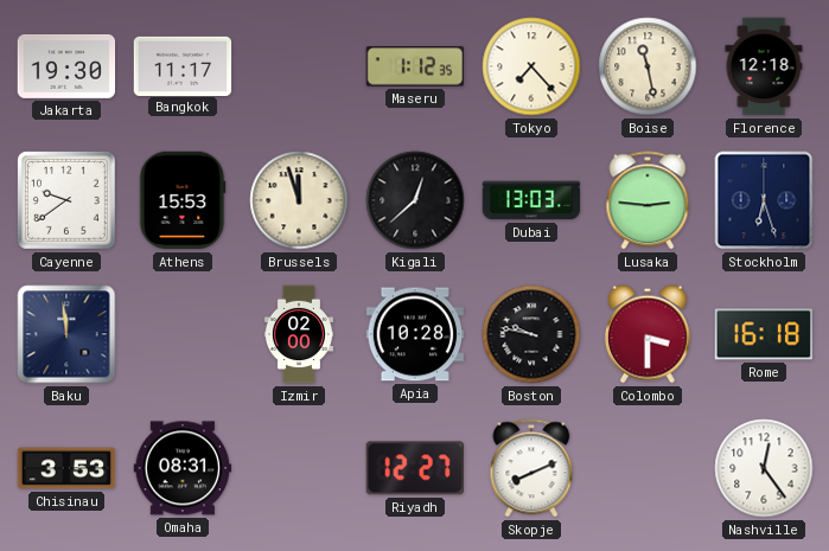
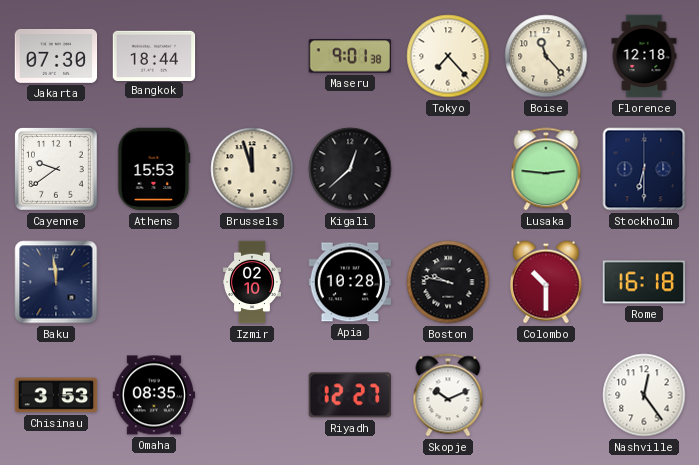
Jakarta: 19:30 -> 07:30
Bangkok: 11:17 -> 18:44
Maseru: 1:12 -> 9:01
Boise: 11:28 -> 11:23
Dubai: 13:03 -> none
Stockholm: 6:27 -> 6:30
Izmir: 02:00 -> 02:10
Colombo: 3:30 -> 10:30
Omaha: 08:31 -> 08:35
Skopje: 8:11 -> 10:11
